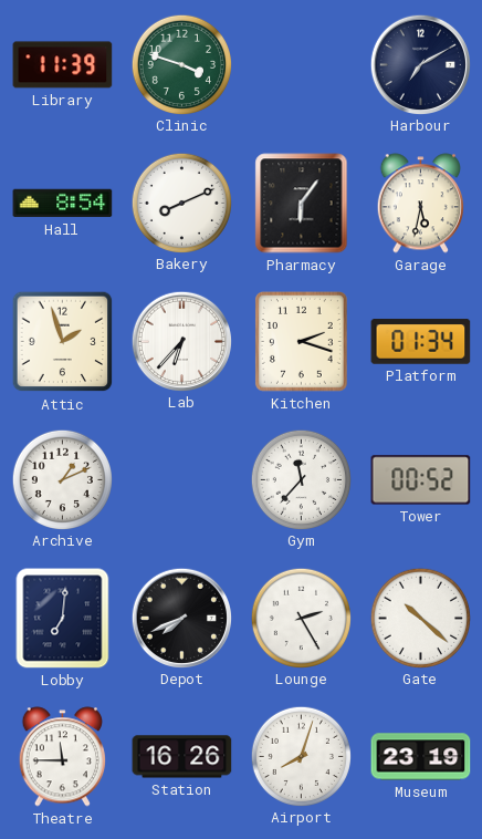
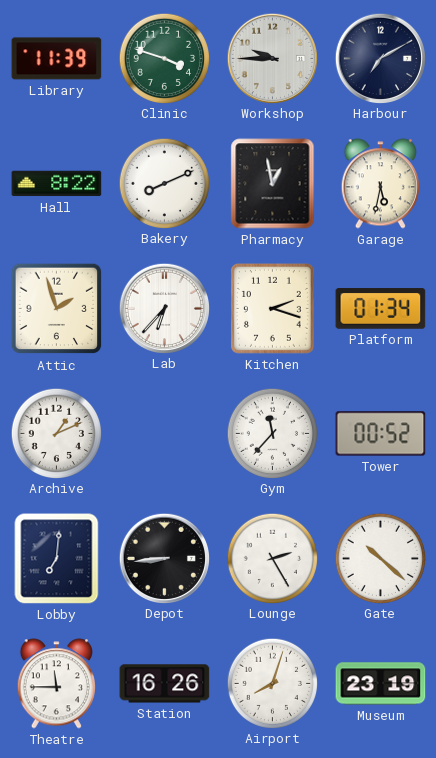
Workshop: none -> 9:45
Hall: 8:54 -> 8:22
Pharmacy: 6:06 -> 12:58
Depot: 7:41 -> 8:44
